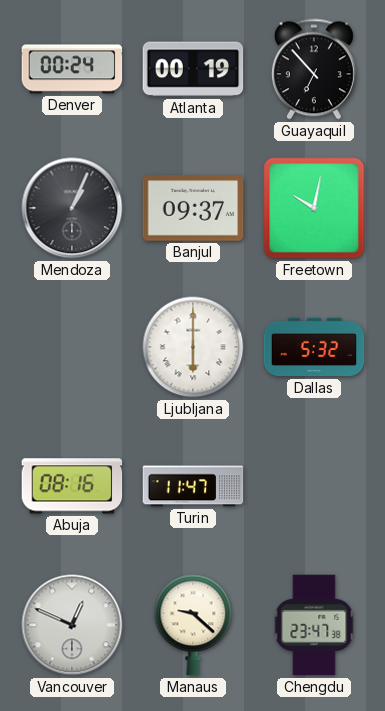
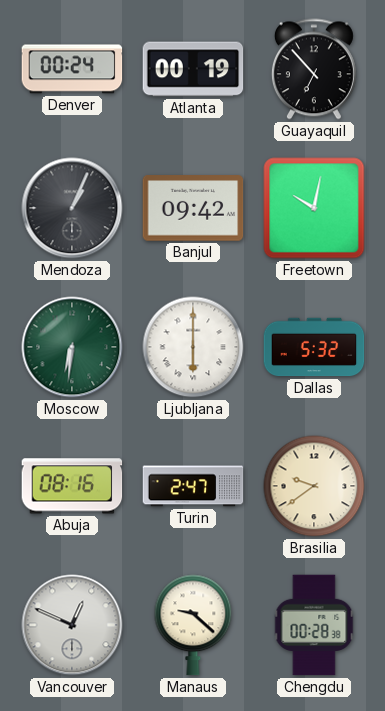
Banjul: 09:37 -> 09:42
Moscow: none -> 6:31
Turin: 11:47 -> 2:47
Brasilia: none -> 9:39
Chengdu: 23:47 -> 00:28
